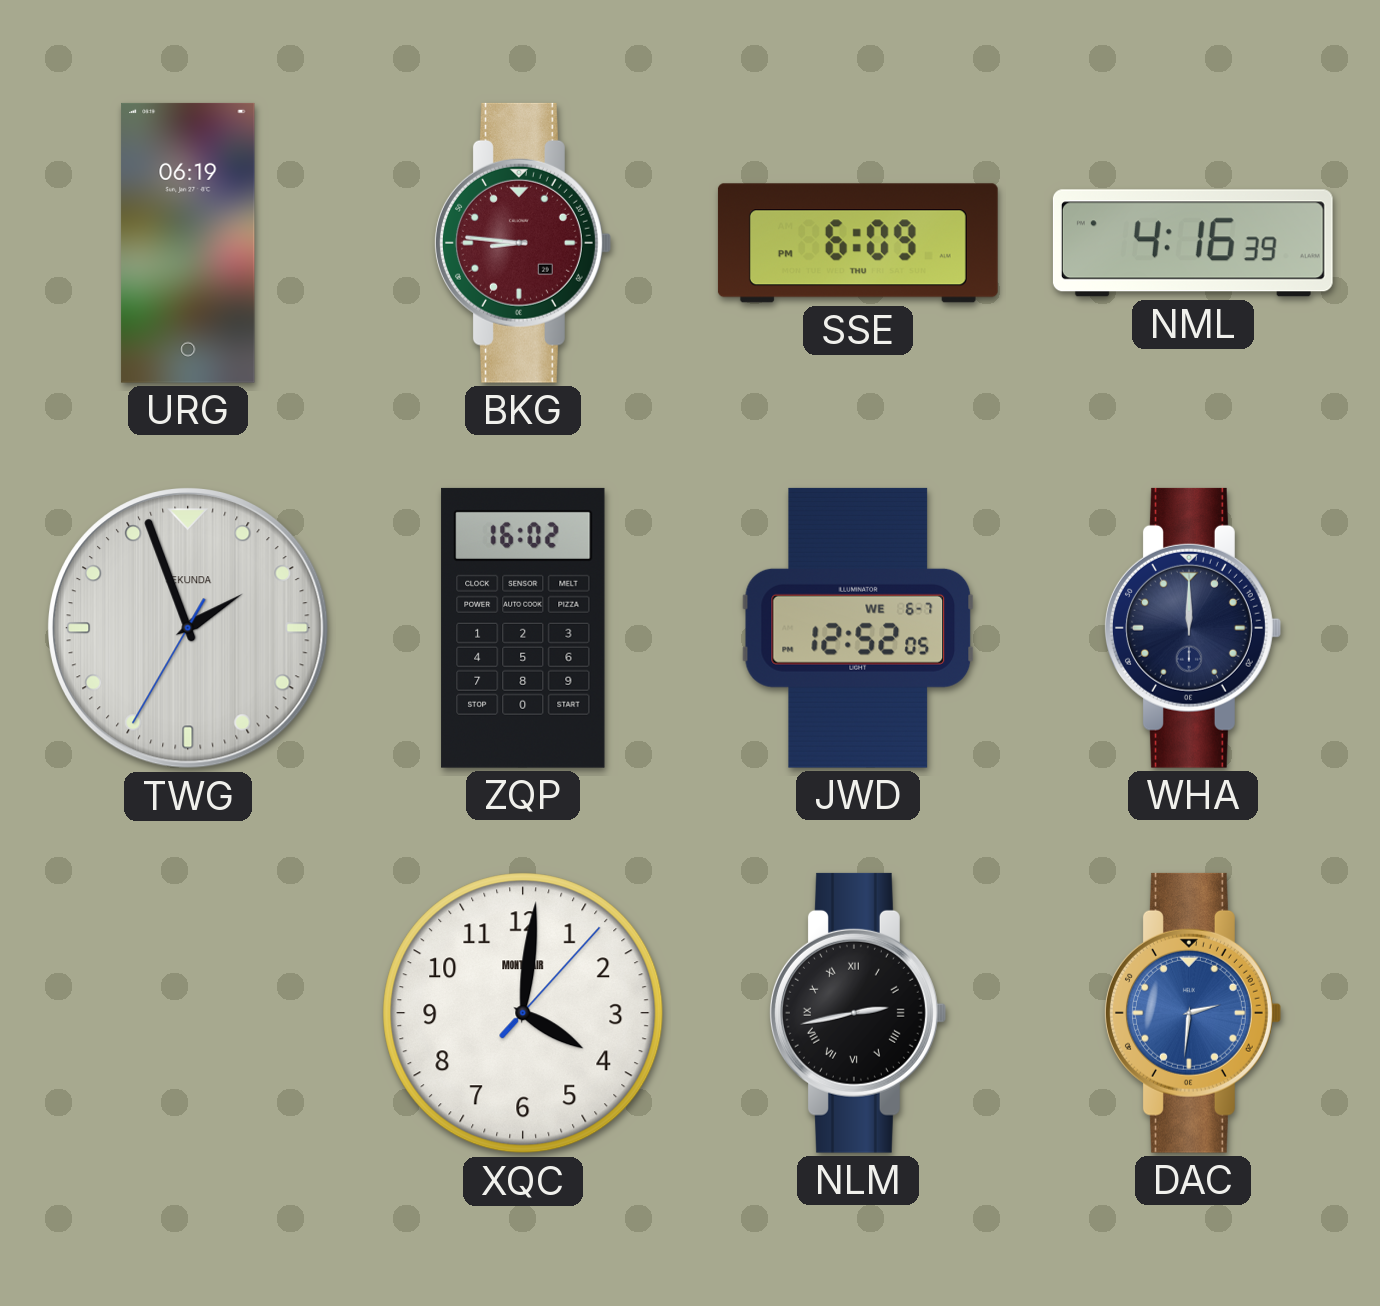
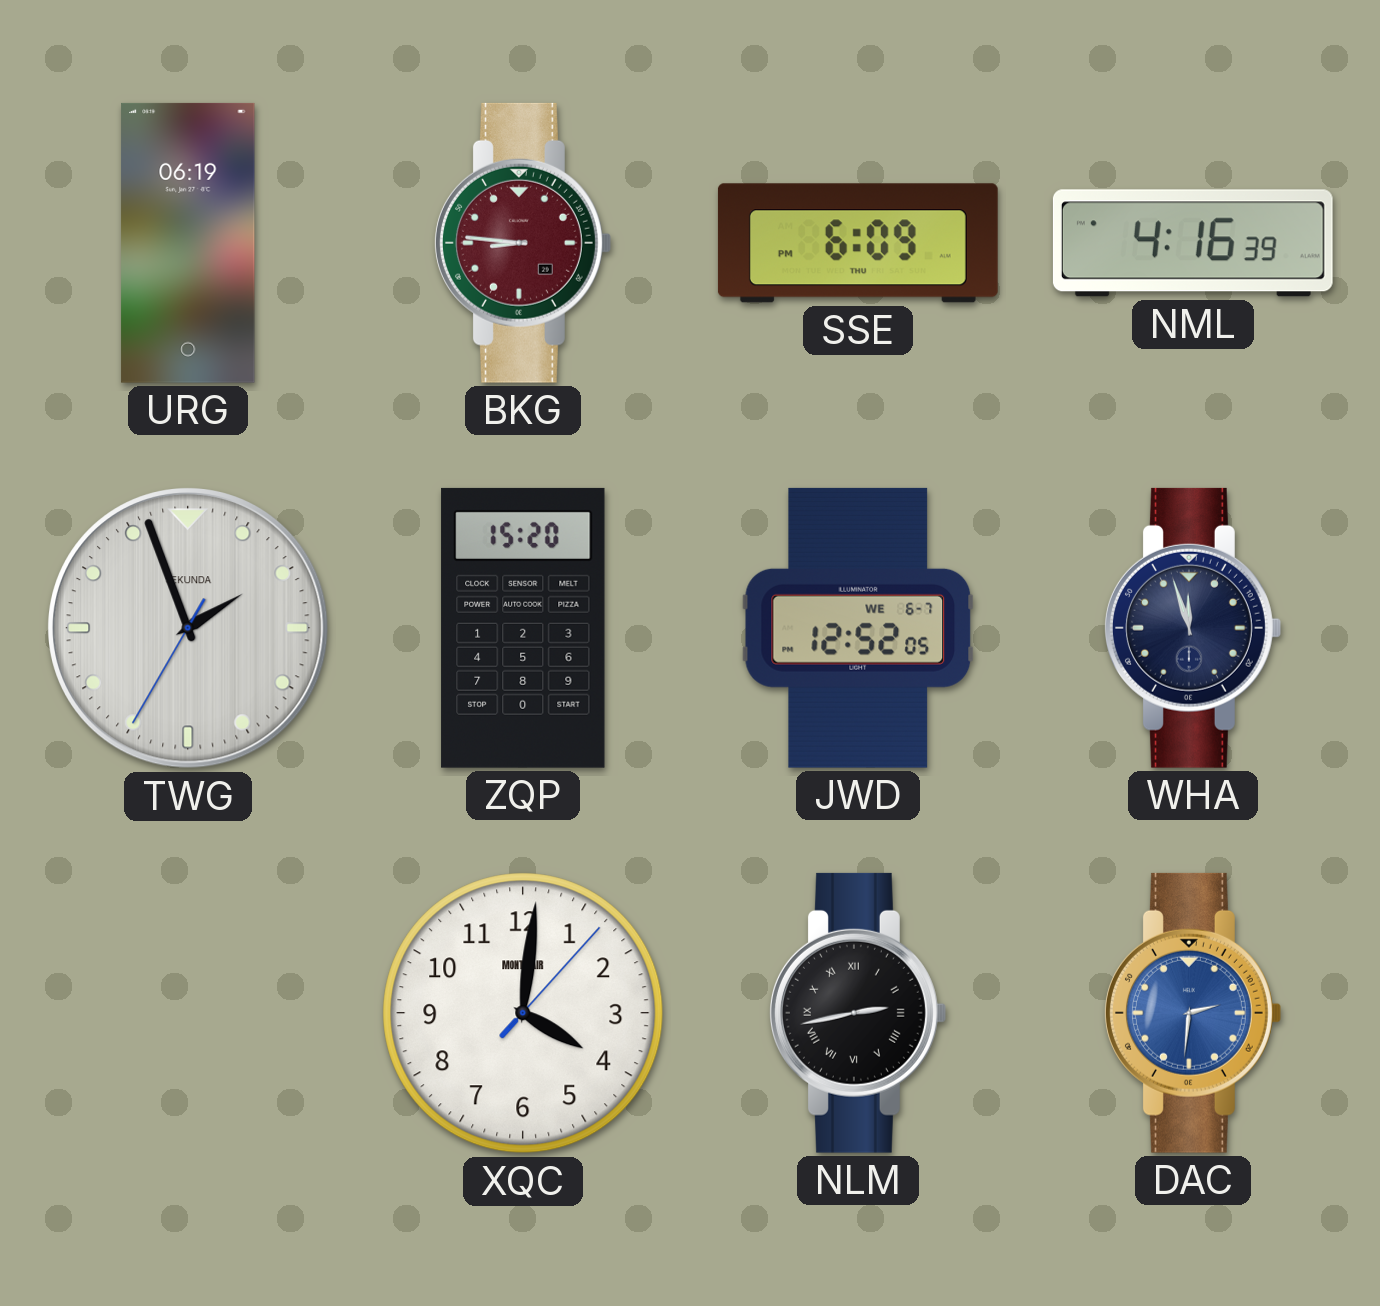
ZQP: 16:02 -> 15:20
WHA: 12:00 -> 11:57
